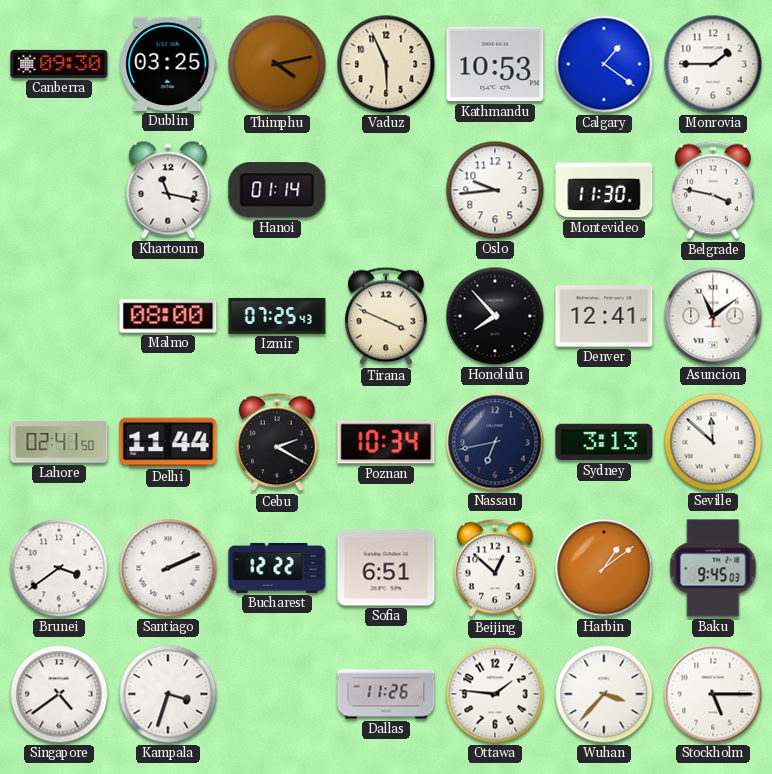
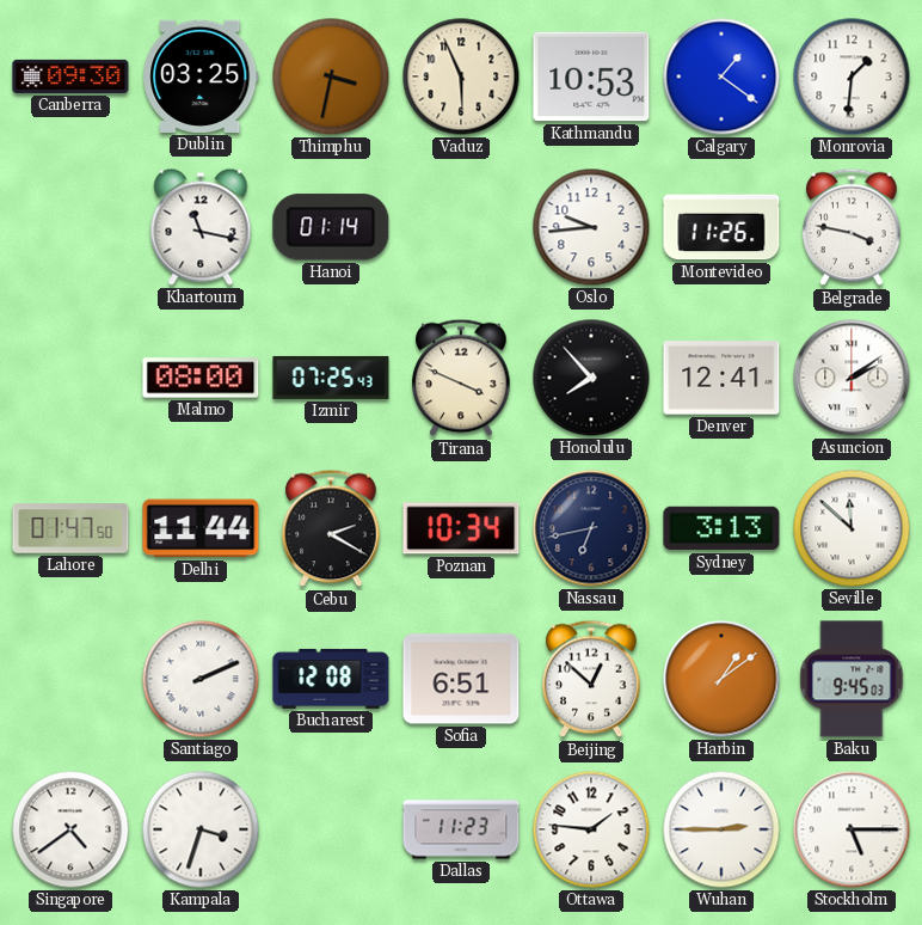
Thimphu: 4:13 -> 3:32
Monrovia: 1:45 -> 1:31
Montevideo: 11:30 -> 11:26
Asuncion: 11:09 -> 2:09
Lahore: 02:41 -> 01:47
Brunei: 3:39 -> none
Bucharest: 12:22 -> 12:08
Dallas: 11:26 -> 11:23
Wuhan: 3:37 -> 2:45
